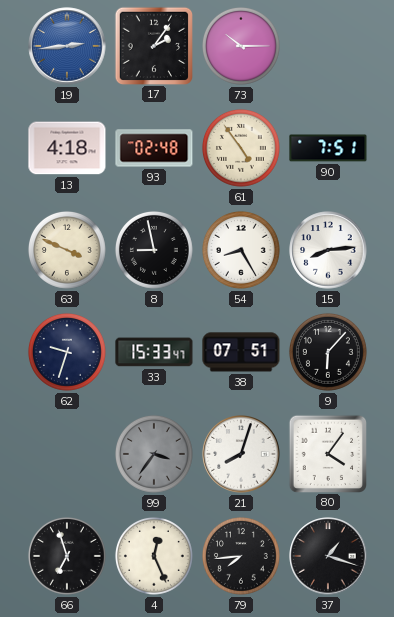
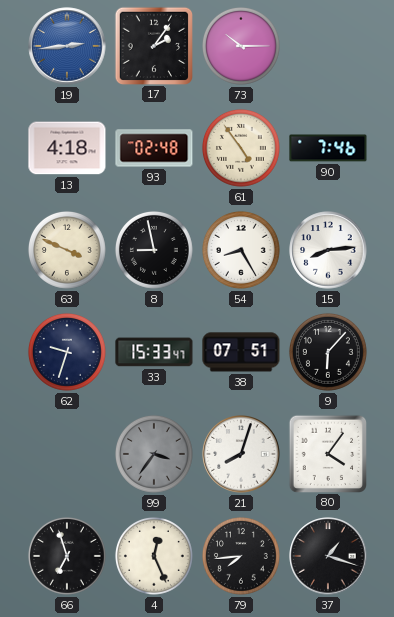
90: 7:51 -> 7:46
